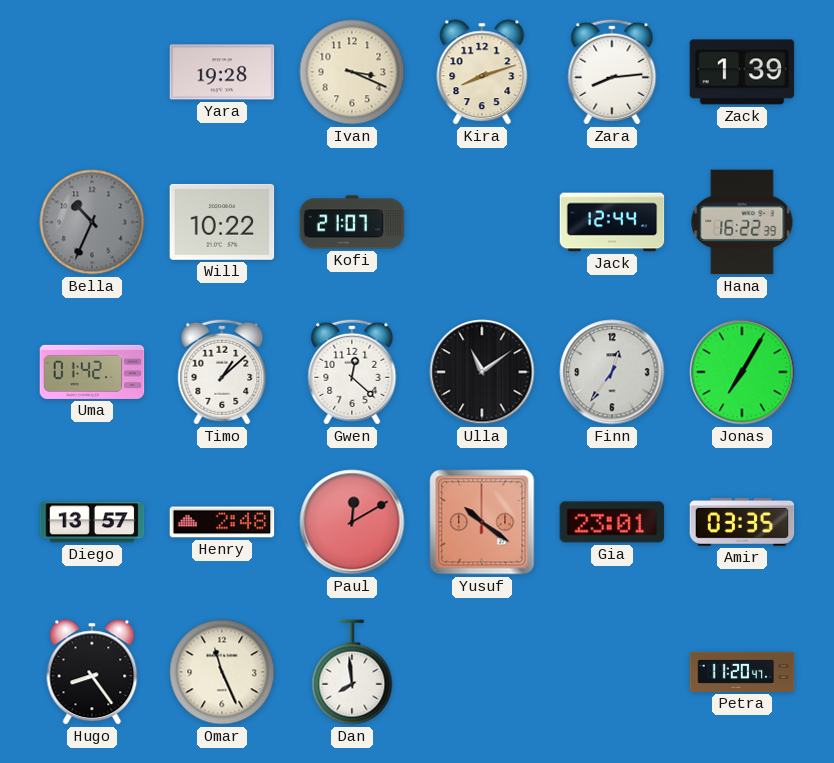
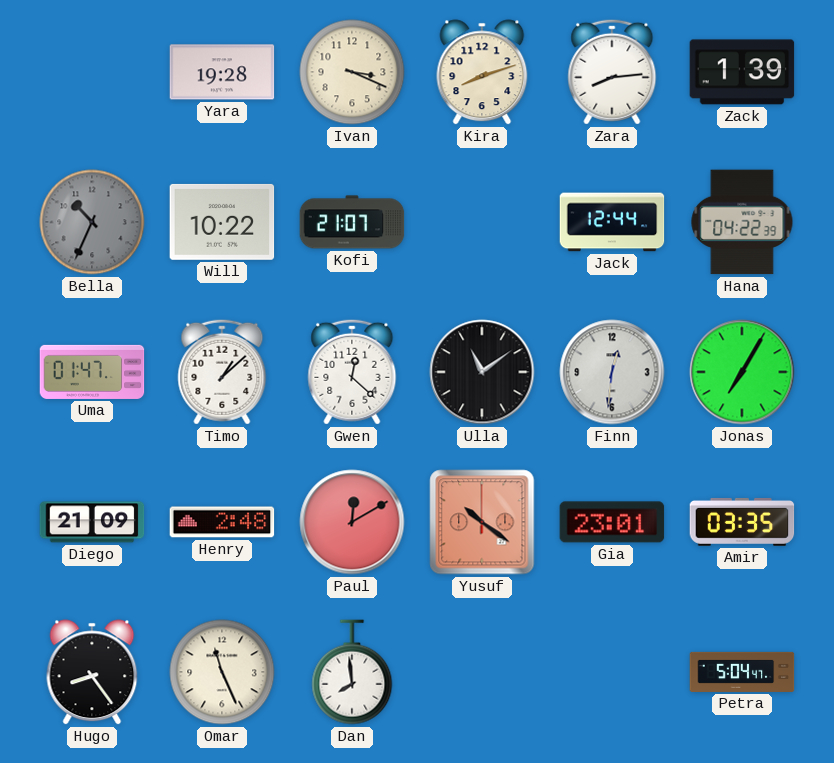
Hana: 16:22 -> 04:22
Uma: 01:42 -> 01:47
Finn: 12:36 -> 12:31
Diego: 13:57 -> 21:09
Petra: 11:20 -> 5:04
